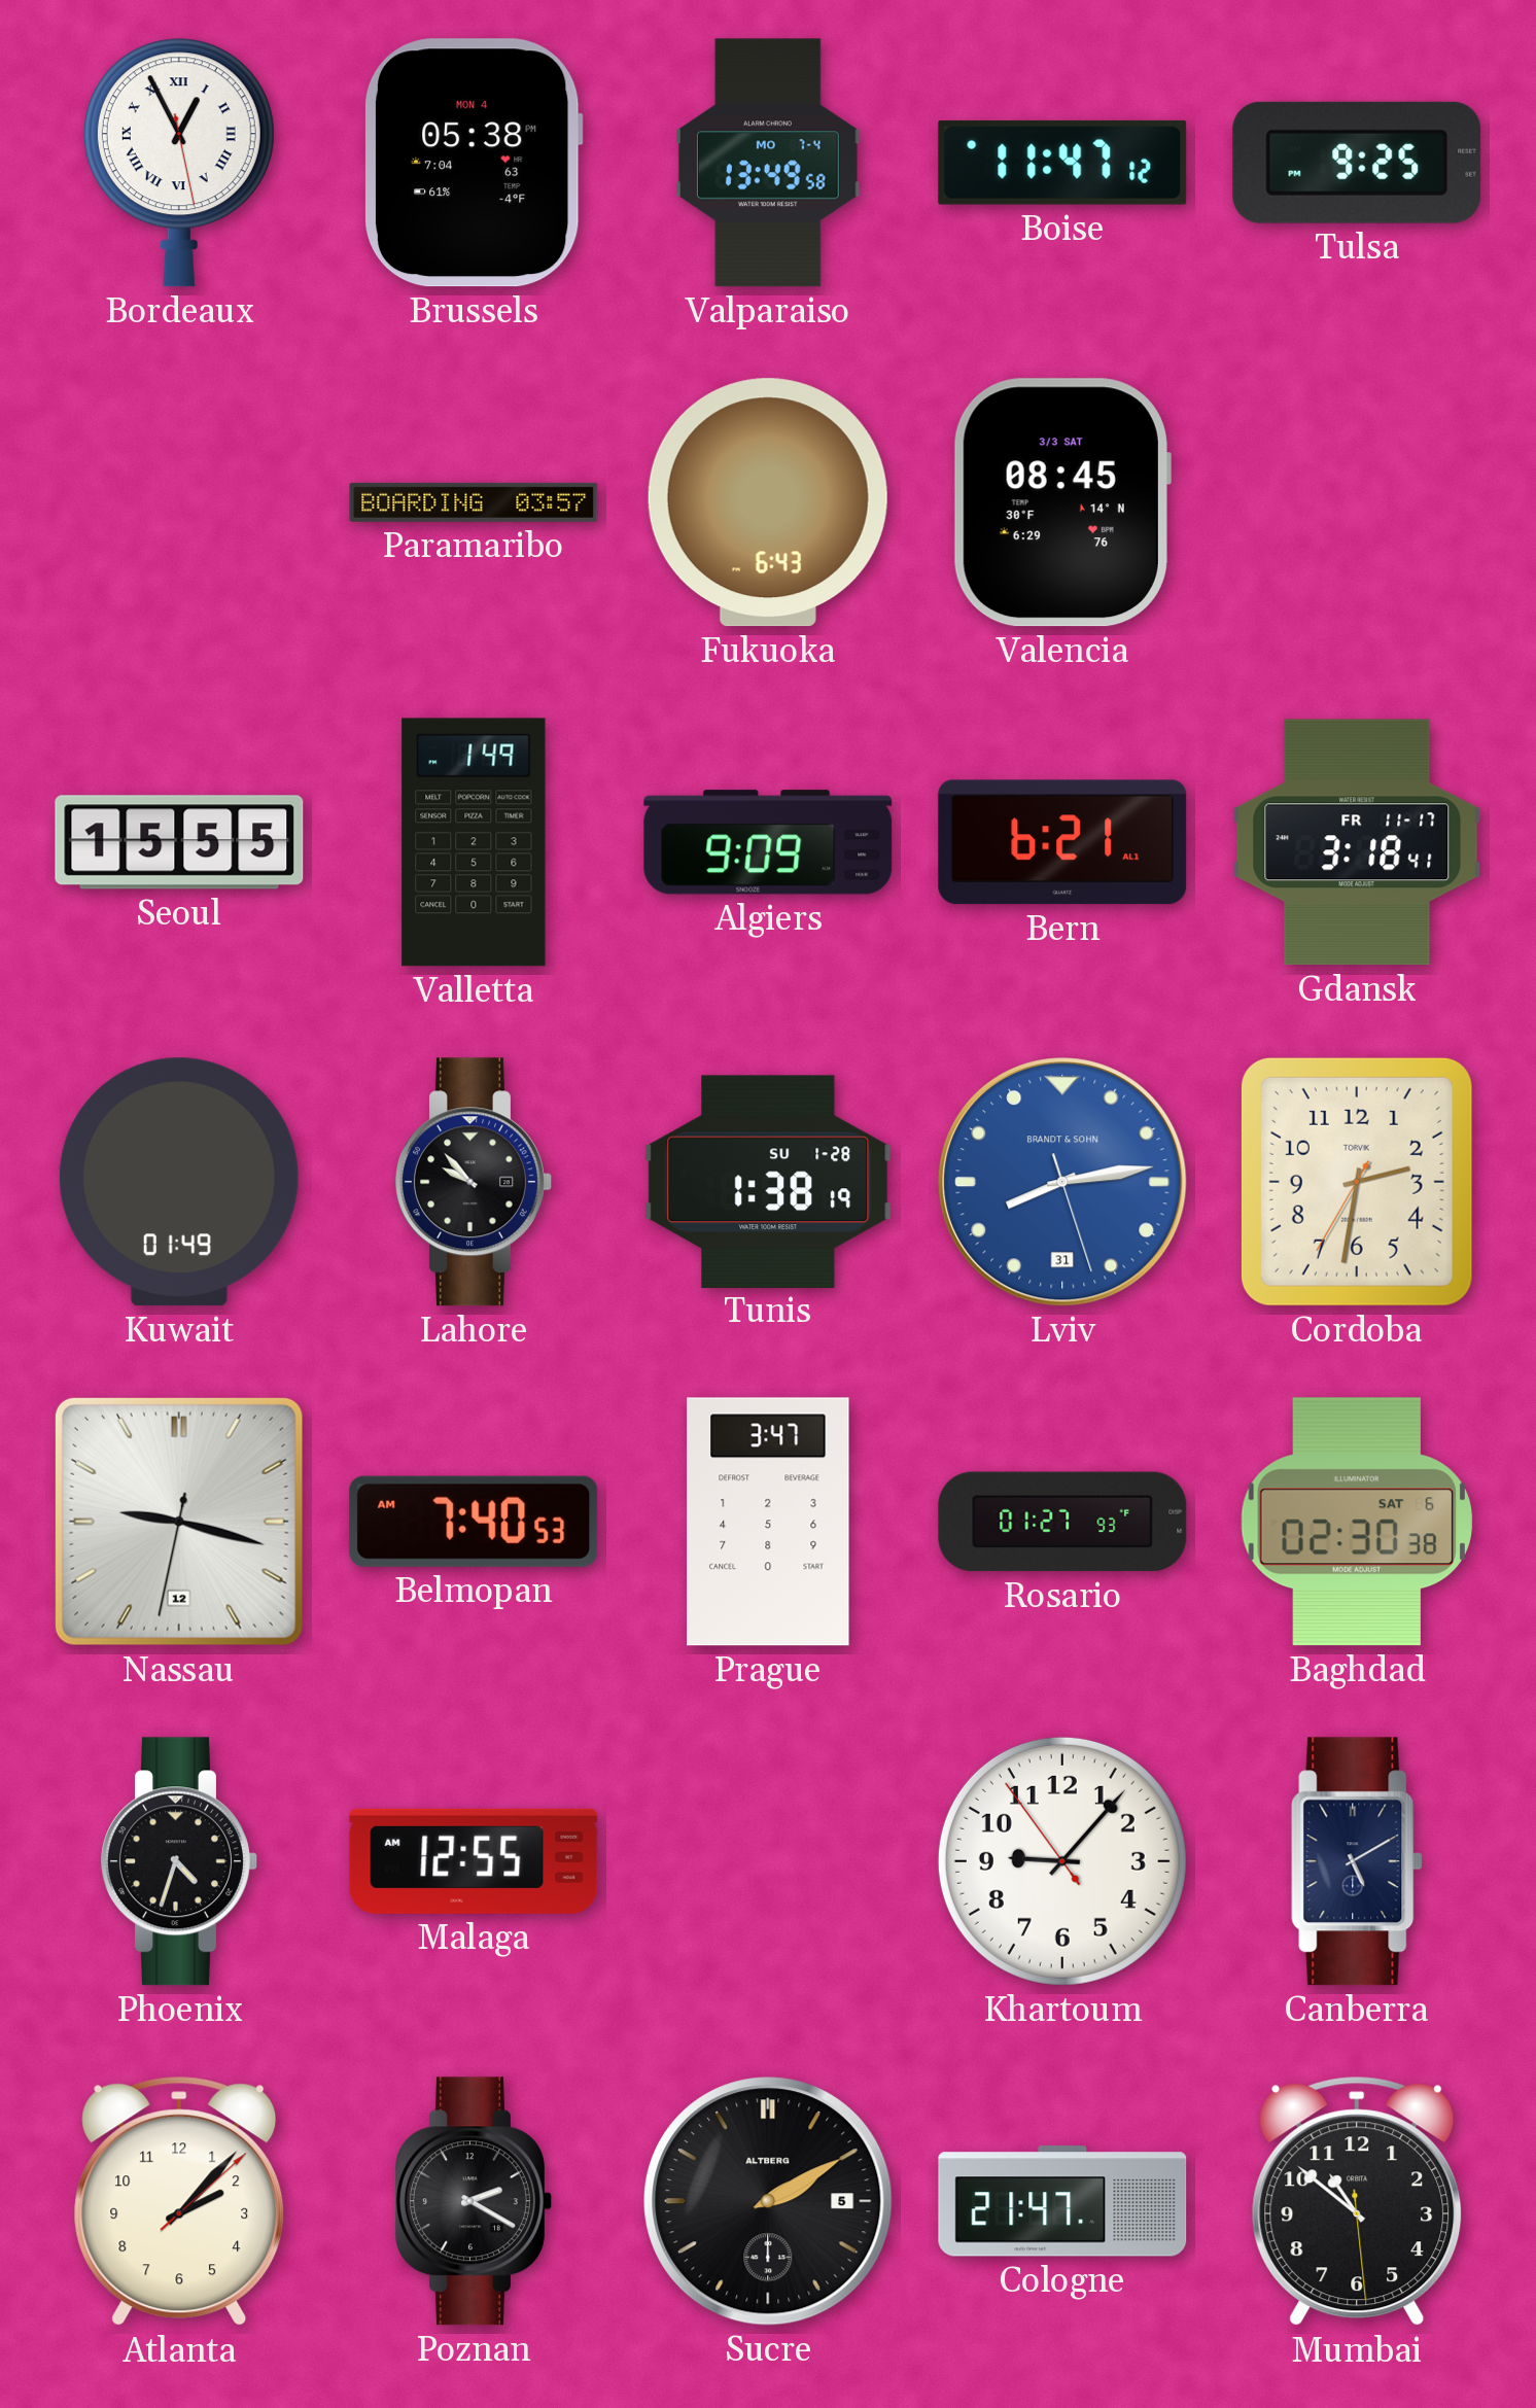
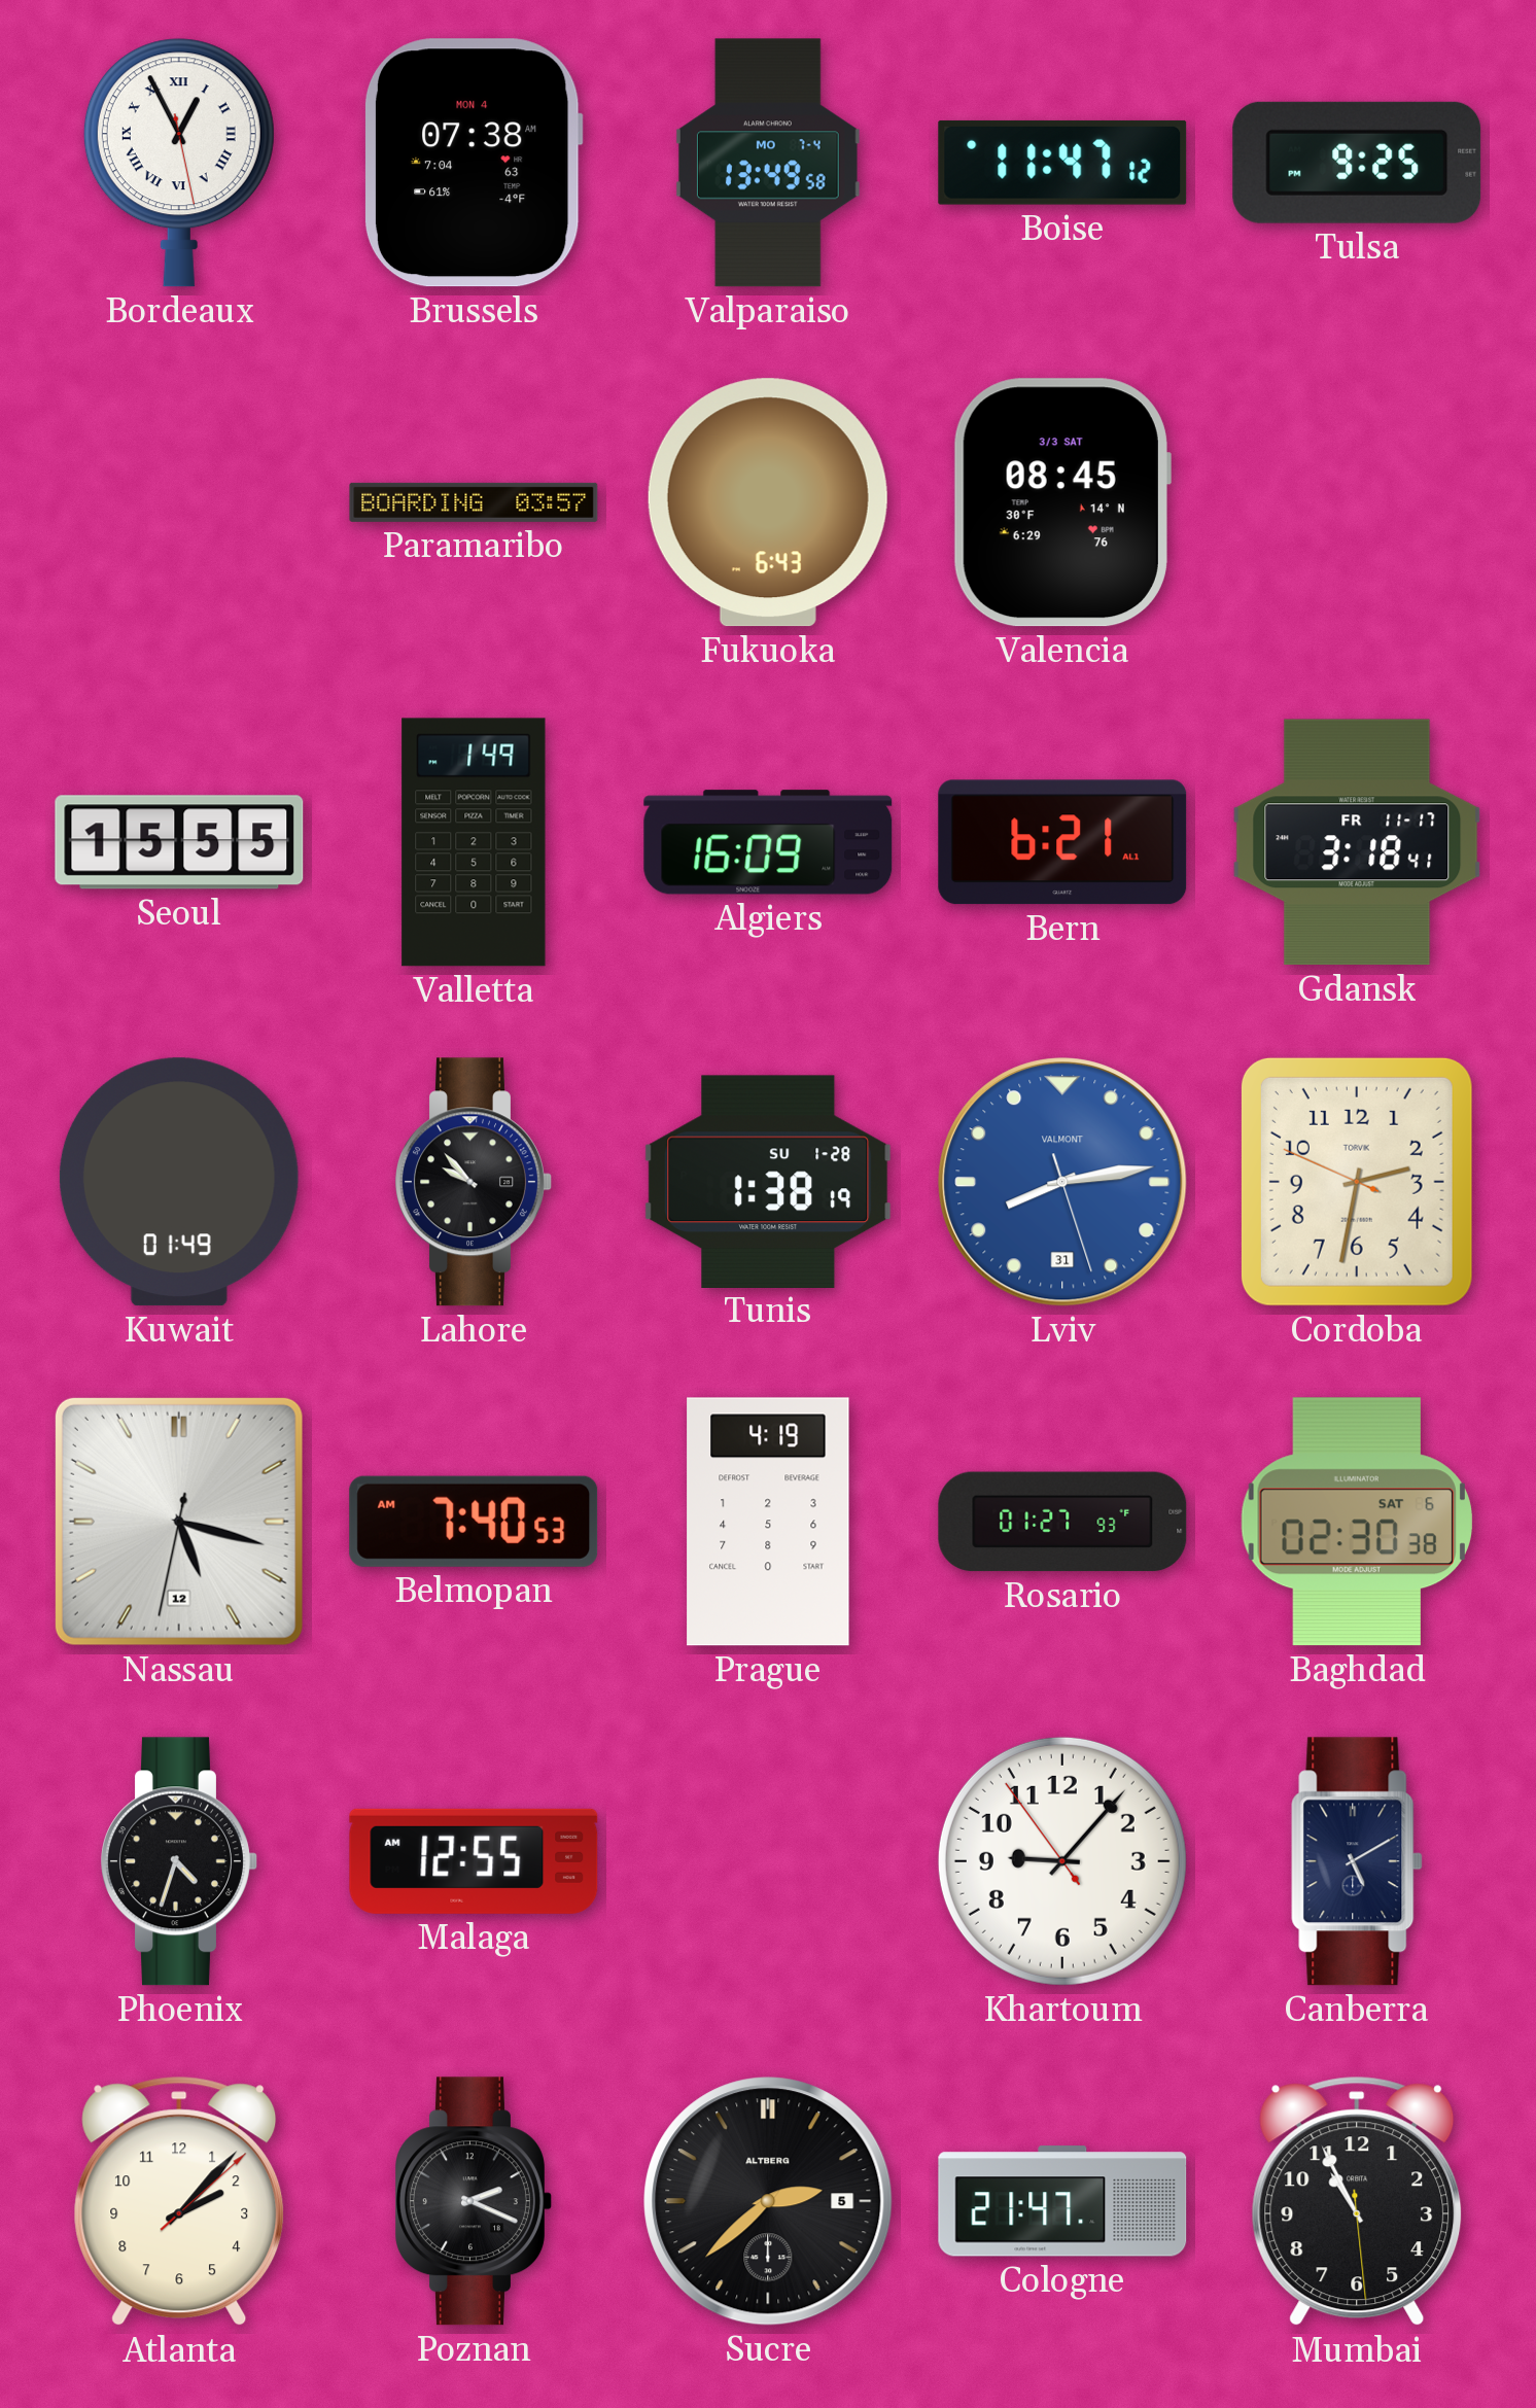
Brussels: 05:38 -> 07:38
Algiers: 9:09 -> 16:09
Lviv brand: BRANDT & SOHN -> VALMONT
Cordoba: 2:31:35 -> 2:31:49
Nassau: 9:17 -> 5:17
Prague: 3:47 -> 4:19
Poznan: 2:20 -> 2:19
Sucre: 2:10 -> 2:38
Mumbai: 10:51 -> 10:55
